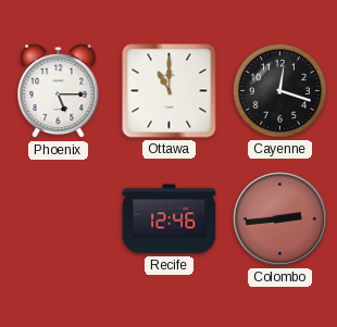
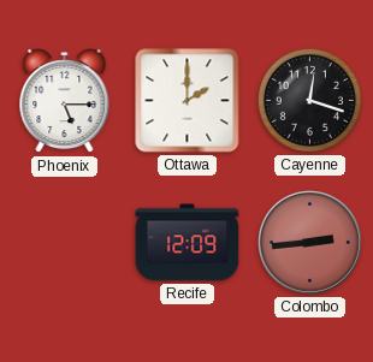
Ottawa: 11:00 -> 2:00
Recife: 12:46 -> 12:09
